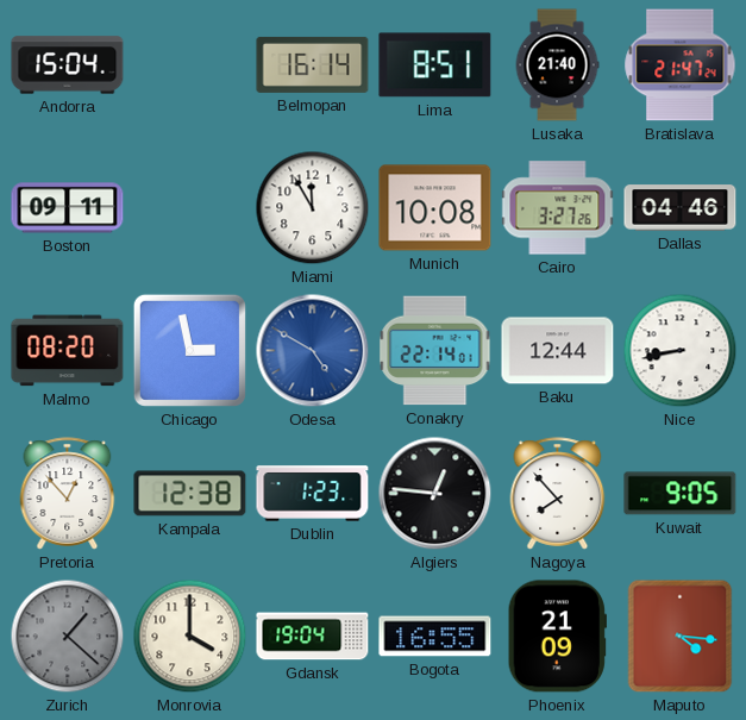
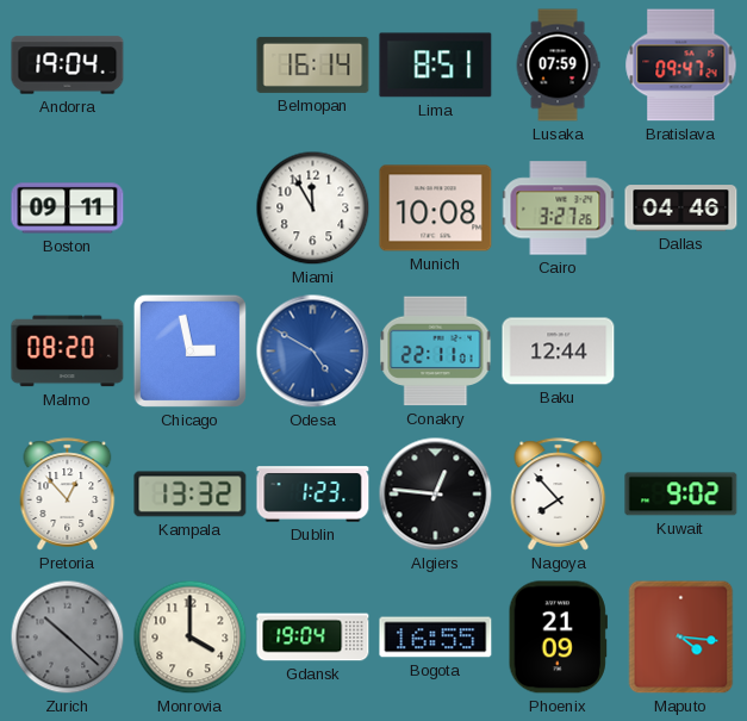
Andorra: 15:04 -> 19:04
Lusaka: 21:40 -> 07:59
Bratislava: 21:47 -> 09:47
Conakry: 22:14 -> 22:11
Nice: 8:43 -> none
Kampala: 12:38 -> 13:32
Kuwait: 9:05 -> 9:02
Zurich: 1:22 -> 10:22
